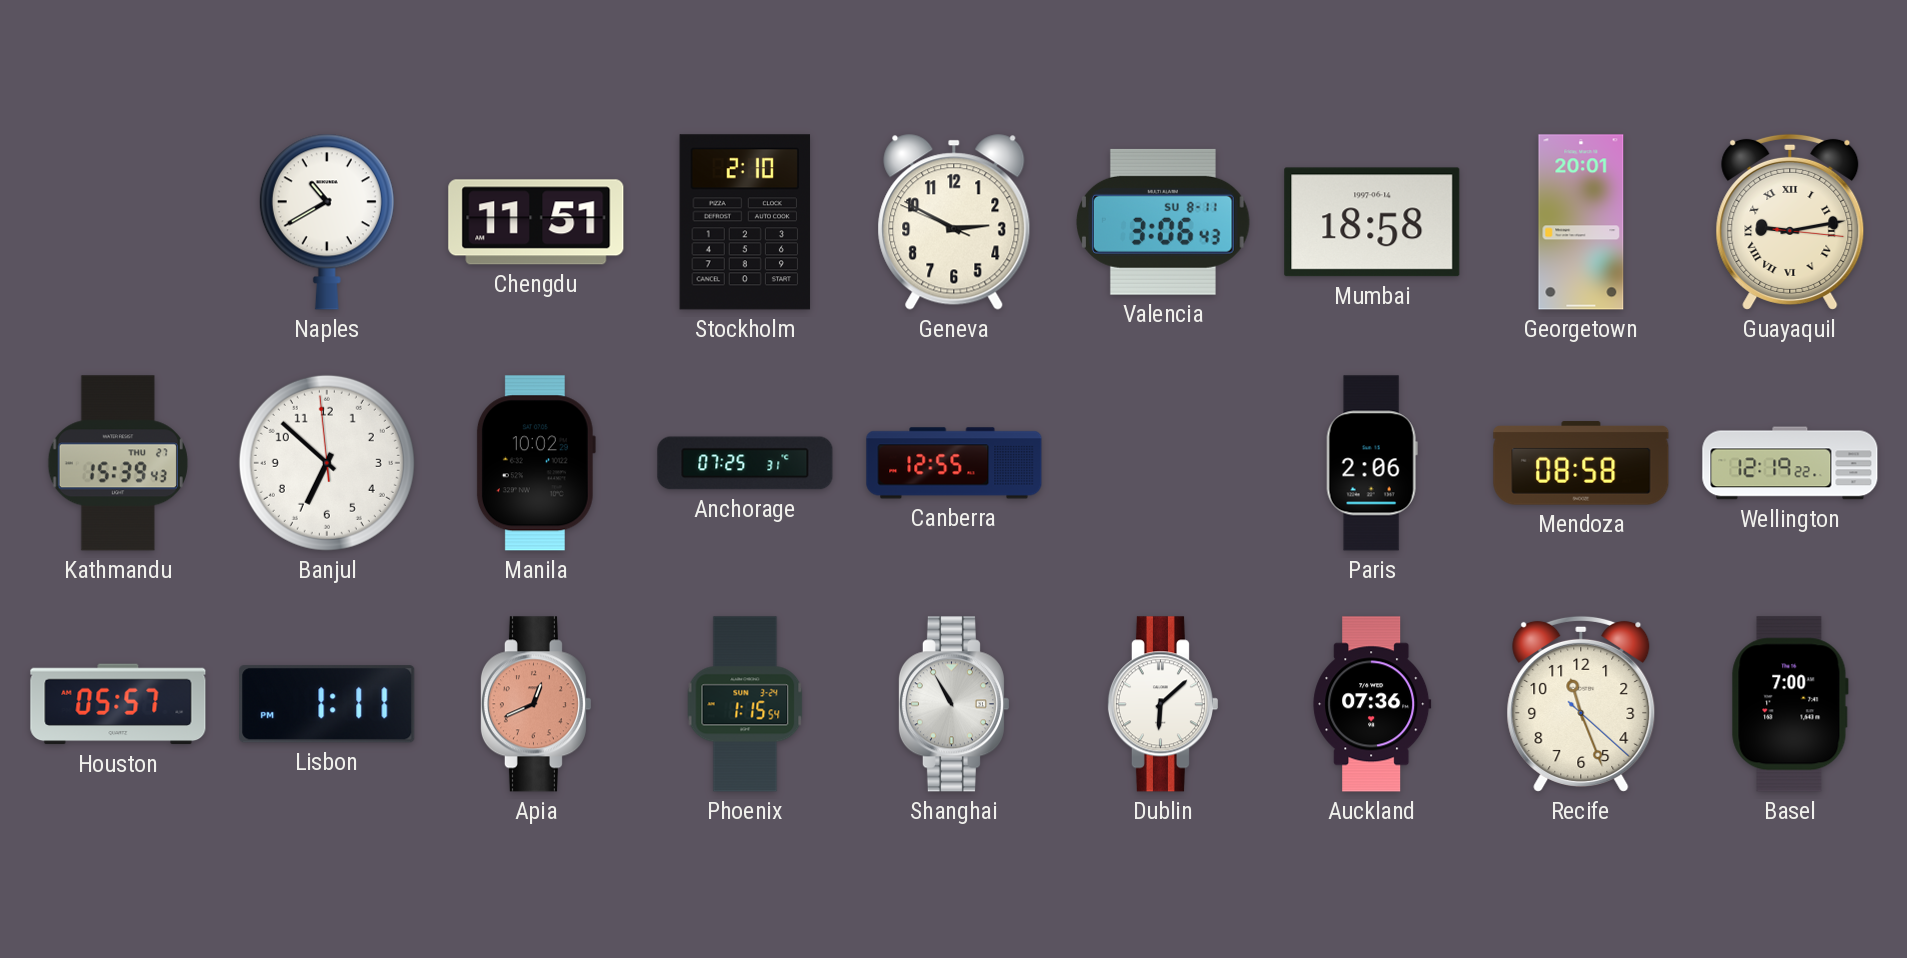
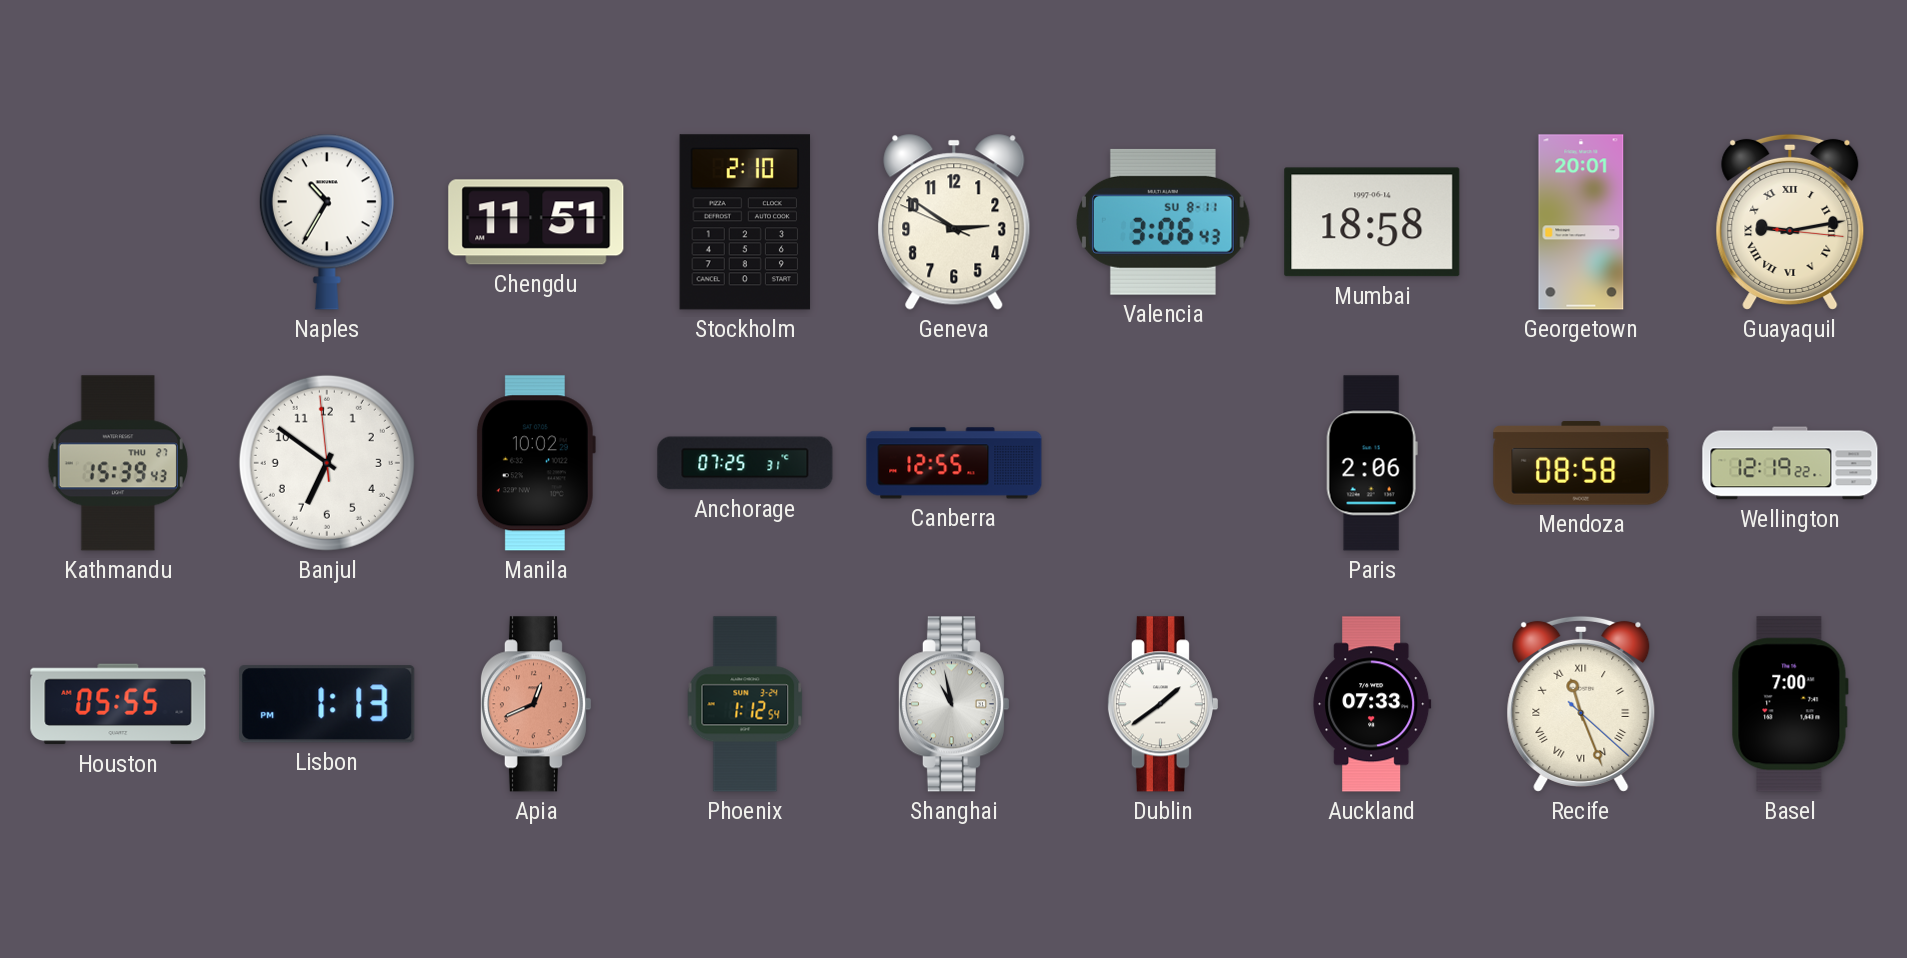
Naples: 10:40 -> 10:35
Geneva: 2:49 -> 2:50
Banjul: 6:51 -> 6:50
Houston: 05:57 -> 05:55
Lisbon: 1:11 -> 1:13
Phoenix: 1:15 -> 1:12
Shanghai: 10:55 -> 10:58
Dublin: 6:08 -> 1:39
Auckland: 07:36 -> 07:33
Recife numerals: Arabic -> Roman
